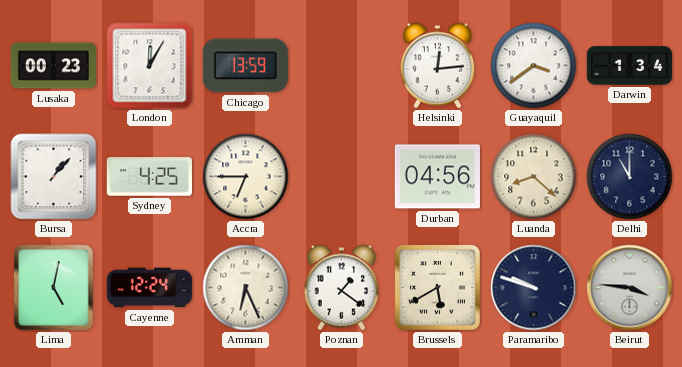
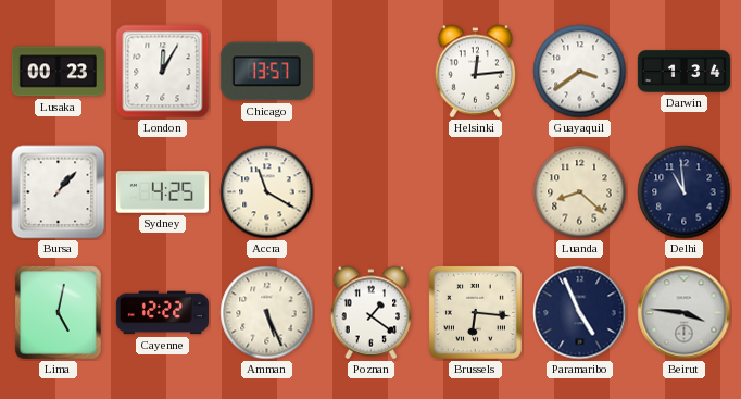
Chicago: 13:59 -> 13:57
Accra: 6:45 -> 11:20
Durban: 04:56 -> none
Delhi: 11:00 -> 10:59
Cayenne: 12:24 -> 12:22
Amman: 6:26 -> 5:26
Brussels: 5:40 -> 6:16
Paramaribo: 9:48 -> 4:56
